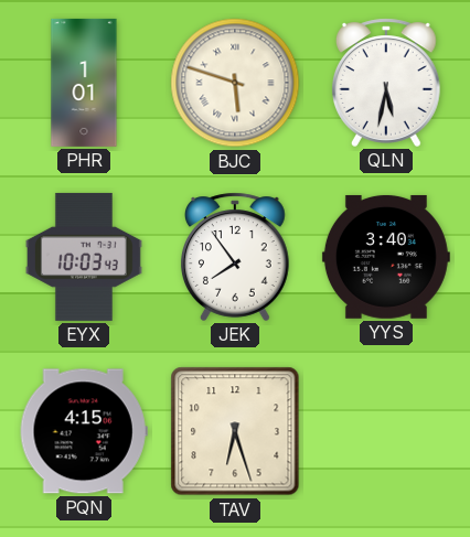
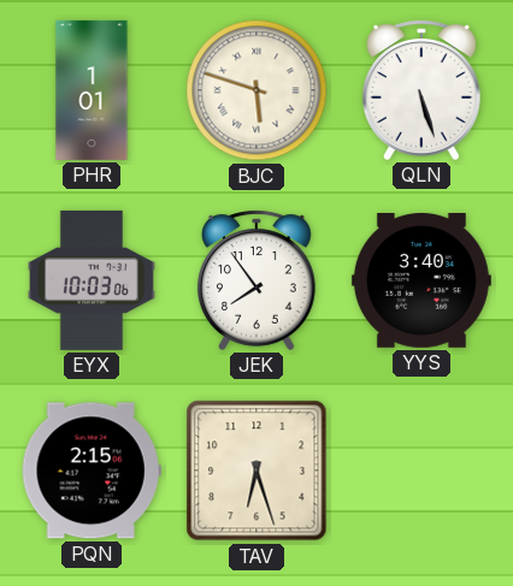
QLN: 5:32 -> 5:27
EYX: 10:03:43 -> 10:03:06
PQN: 4:15 -> 2:15
